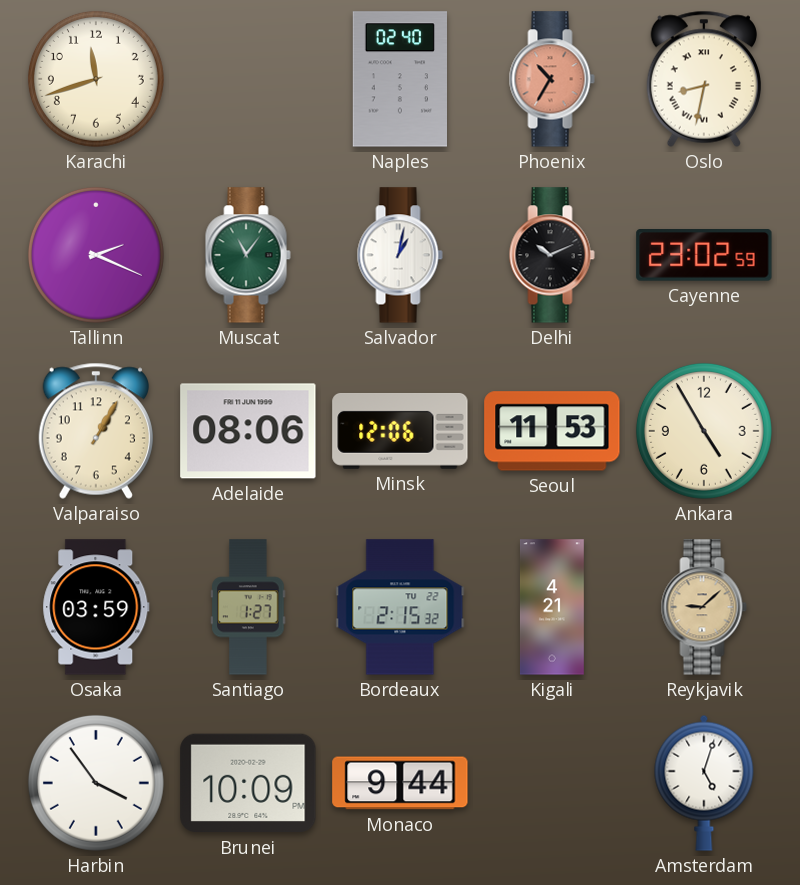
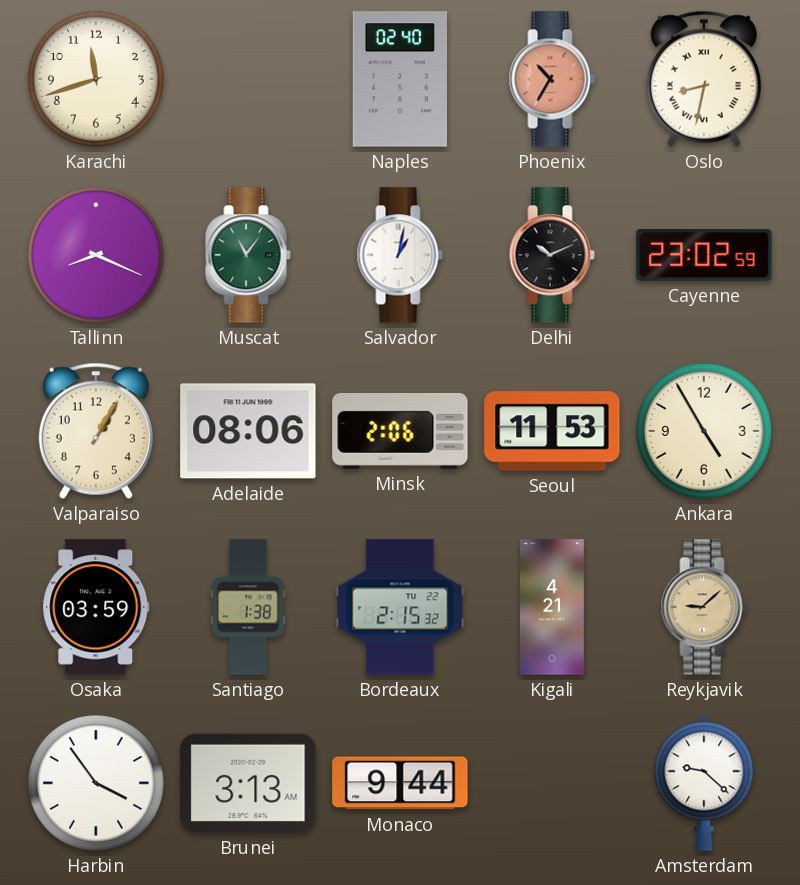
Tallinn: 2:19 -> 8:19
Minsk: 12:06 -> 2:06
Santiago: 1:27 -> 1:38
Brunei: 10:09 -> 3:13
Amsterdam: 5:03 -> 9:22
